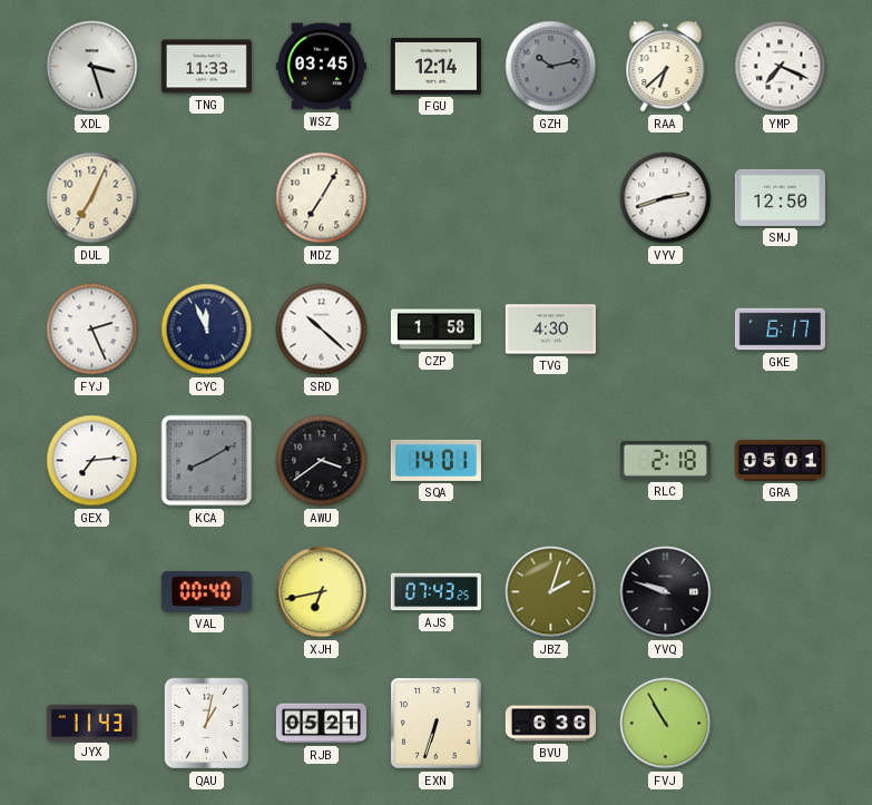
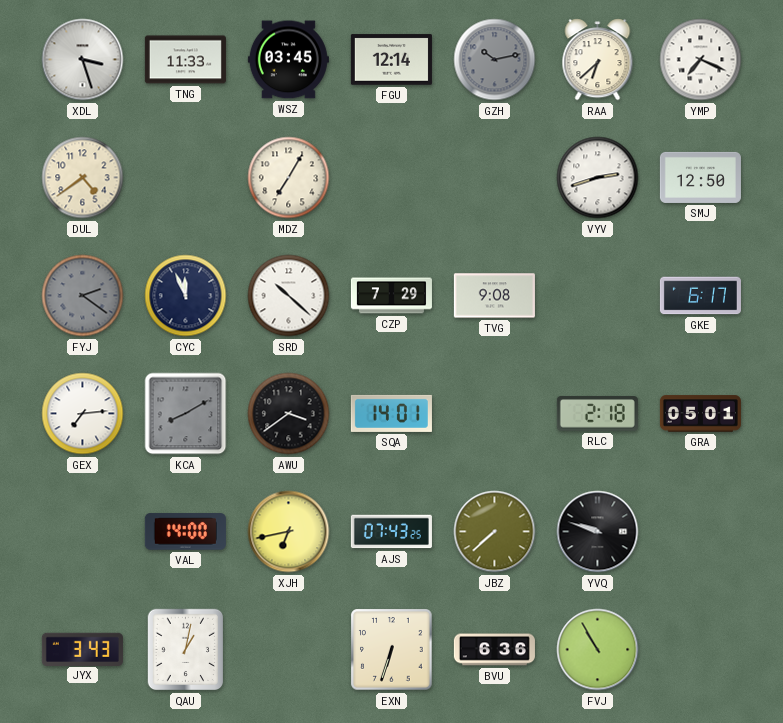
DUL: 7:04 -> 4:39
FYJ: 2:26 -> 2:21
FYJ dial: white -> grey
CZP: 1:58 -> 7:29
TVG: 4:30 -> 9:08
VAL: 00:40 -> 14:00
JBZ: 2:03 -> 7:38
JYX: 11:43 -> 3:43
RJB: 05:21 -> none
